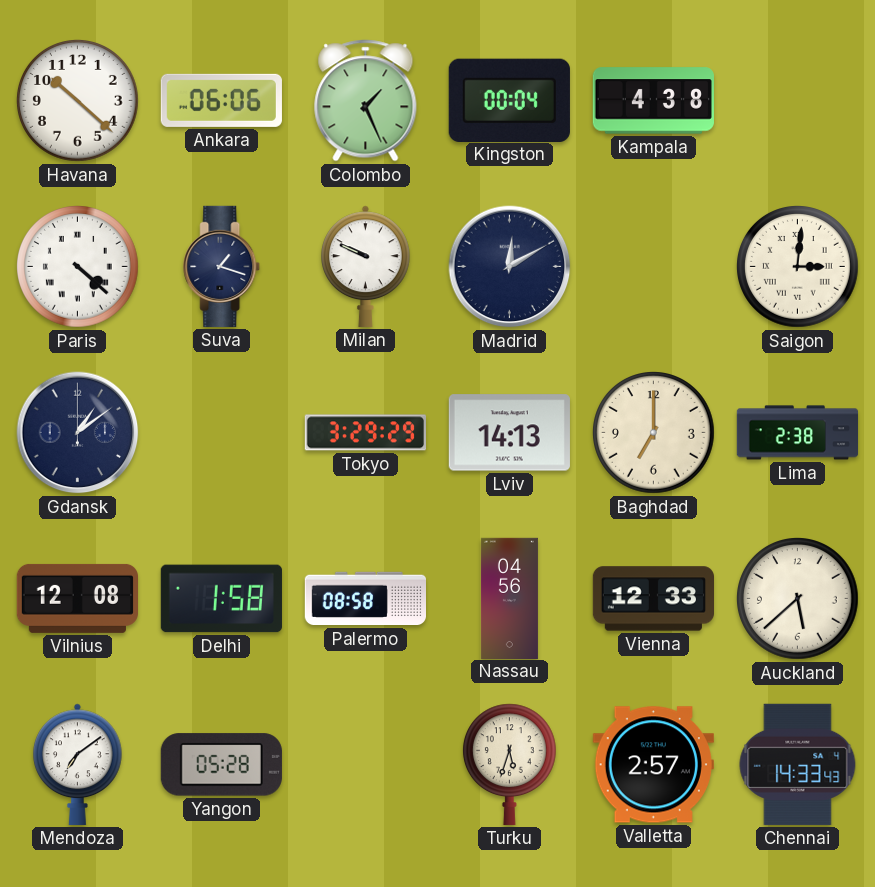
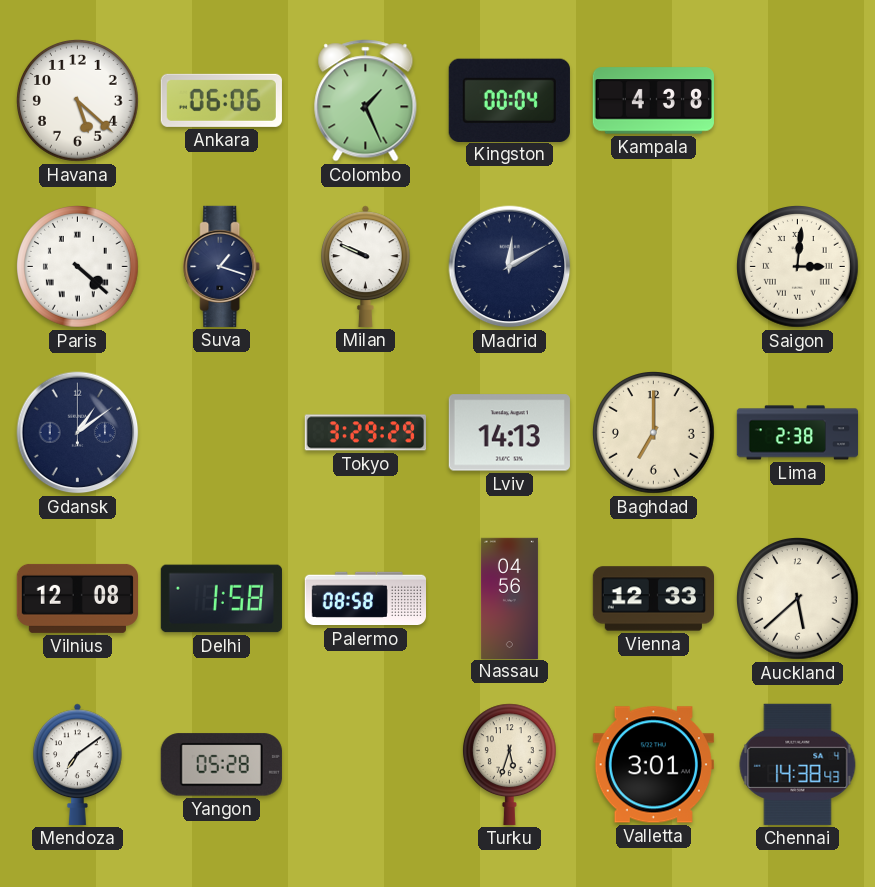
Havana: 10:22 -> 5:22
Valletta: 2:57 -> 3:01
Chennai: 14:33 -> 14:38
